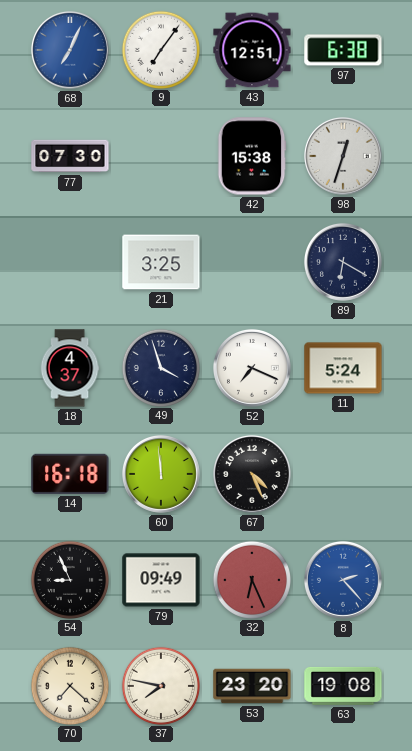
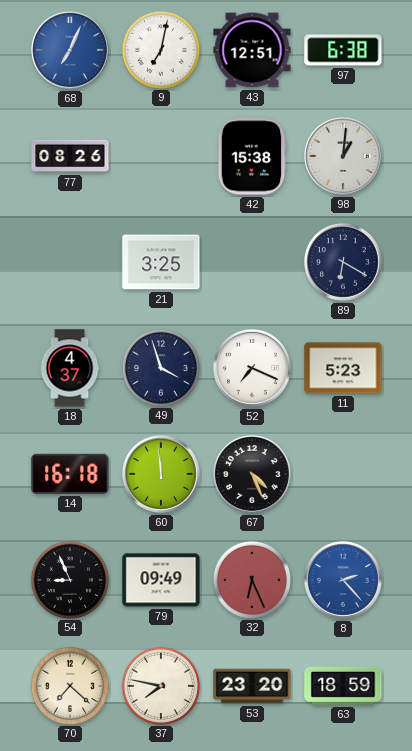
9: 7:06 -> 7:02
77: 07:30 -> 08:26
98: 12:33 -> 1:01
11: 5:24 -> 5:23
63: 19:08 -> 18:59
